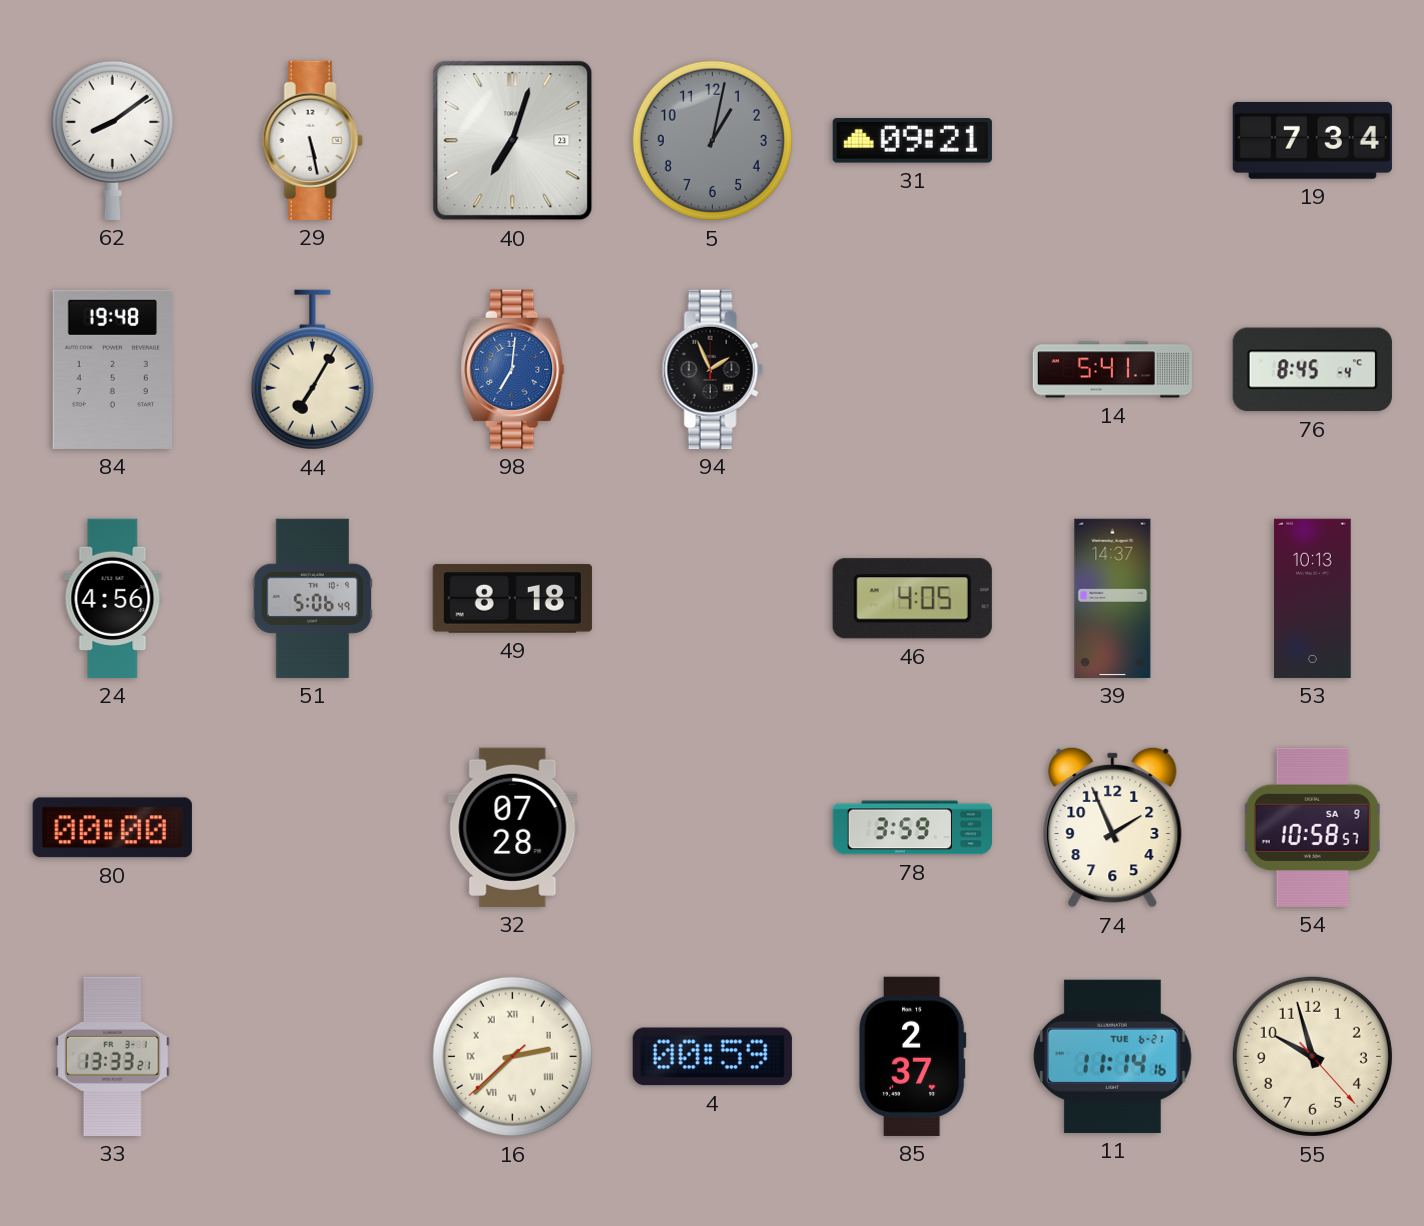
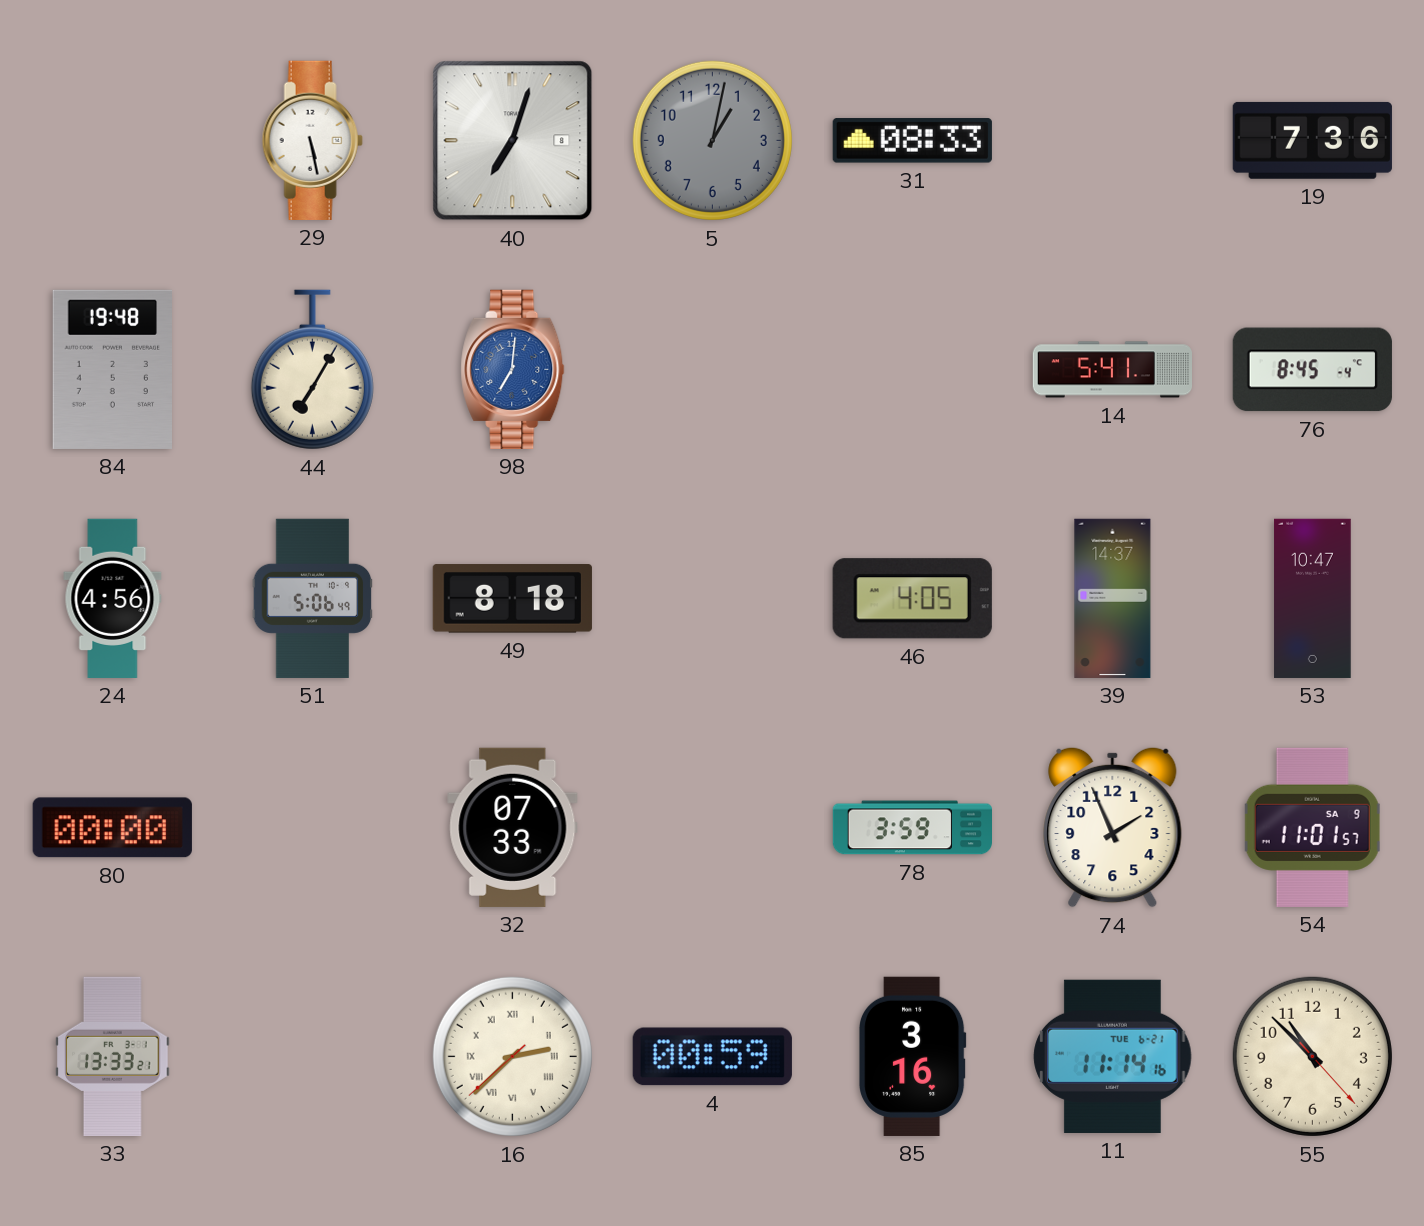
62: 8:09 -> none
40 date: 23 -> 8
31: 09:21 -> 08:33
19: 7:34 -> 7:36
94: 1:56 -> none
53: 10:13 -> 10:47
32: 07:28 -> 07:33
54: 10:58 -> 11:01
85: 2:37 -> 3:16
55: 9:57 -> 10:52
